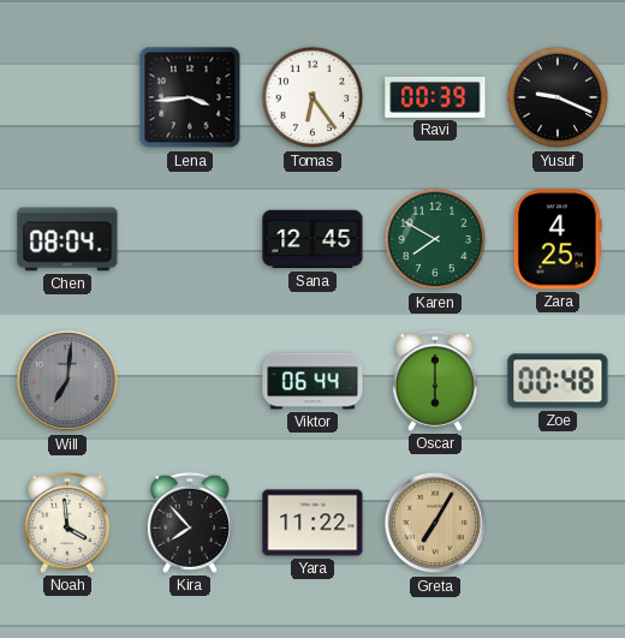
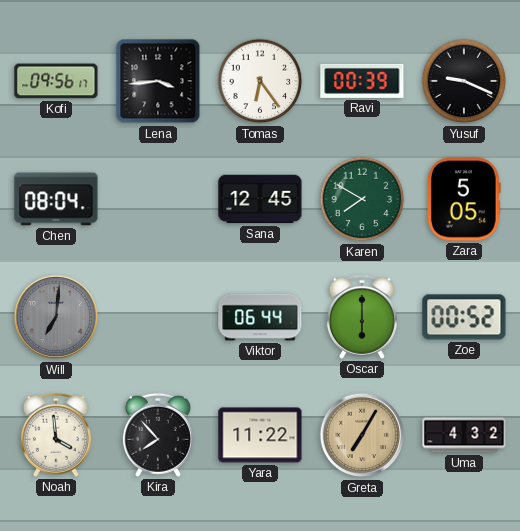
Kofi: none -> 09:56
Zara: 4:25 -> 5:05
Zoe: 00:48 -> 00:52
Uma: none -> 4:32
